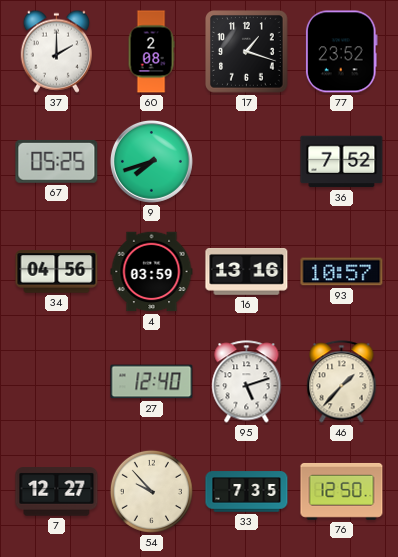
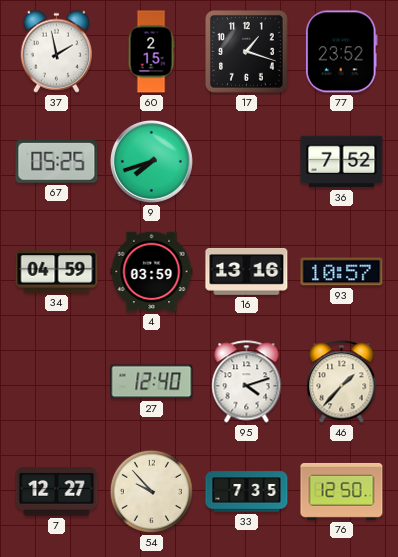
37: 2:00 -> 1:58
60: 2:08 -> 2:15
34: 04:56 -> 04:59
95: 5:12 -> 4:12
